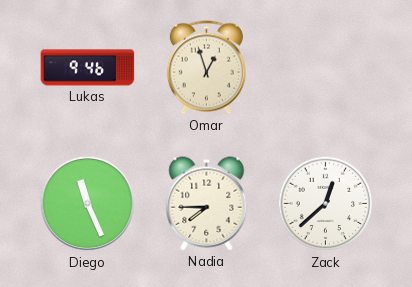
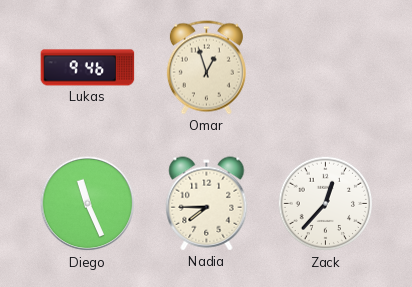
Zack: 12:38 -> 12:37
